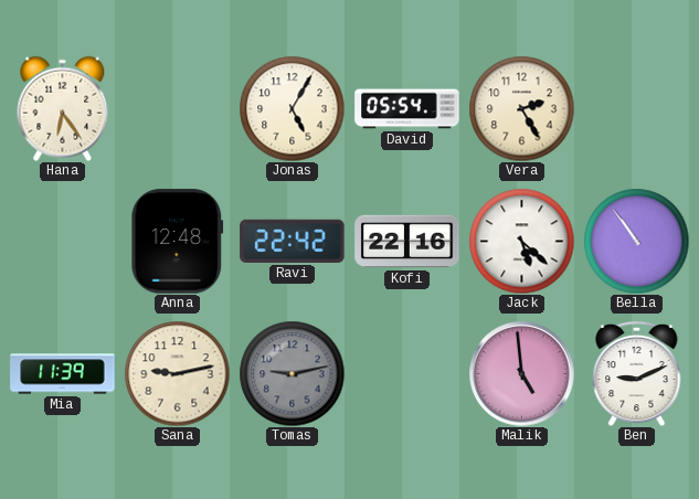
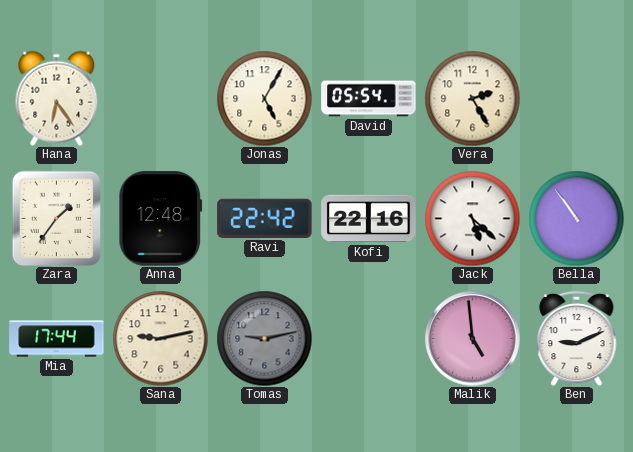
Zara: none -> 1:36
Mia: 11:39 -> 17:44
